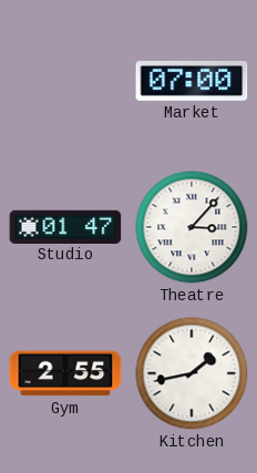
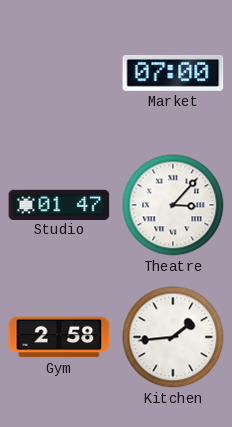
Gym: 2:55 -> 2:58
Kitchen: 1:43 -> 1:44
